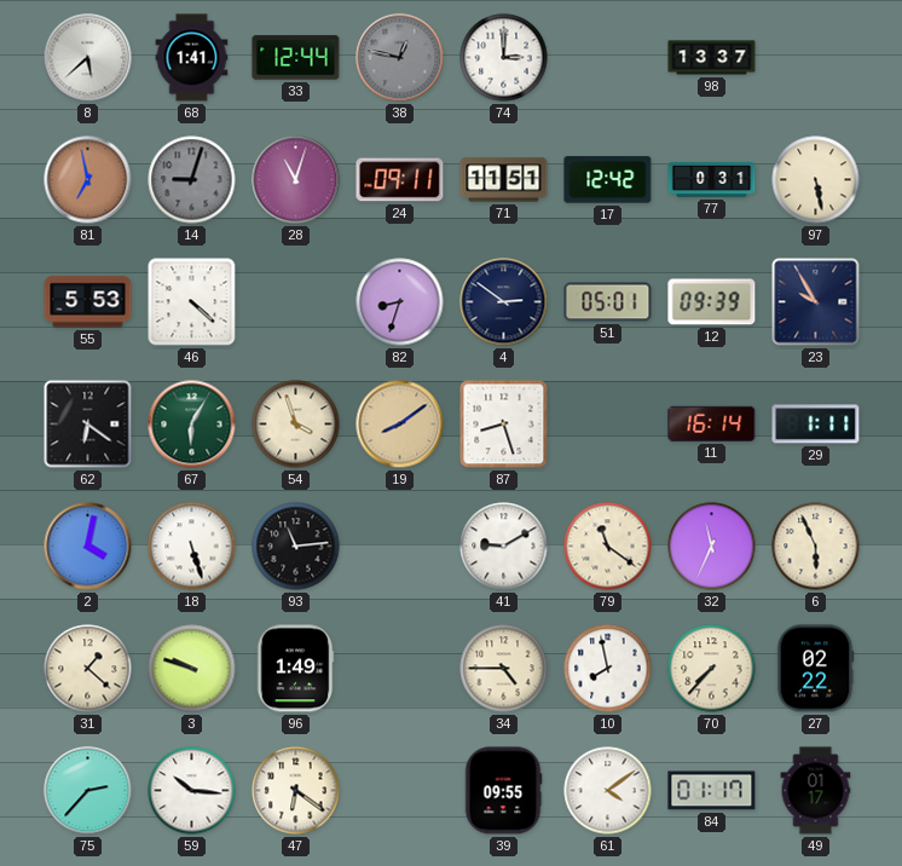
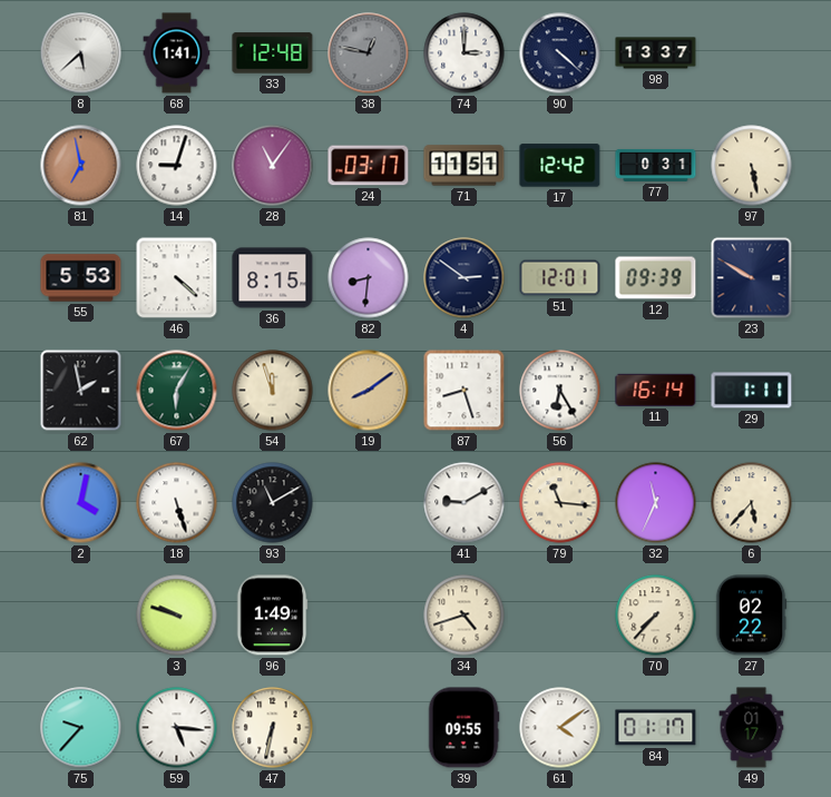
33: 12:44 -> 12:48
90: none -> 4:22
14 dial: grey -> white
28: 11:03 -> 11:06
24: 09:11 -> 03:17
36: none -> 8:15
82: 8:33 -> 8:31
51: 05:01 -> 12:01
23: 9:55 -> 9:50
62: 6:21 -> 1:58
54: 3:57 -> 11:57
56: none -> 6:25
93: 11:14 -> 11:10
79: 11:21 -> 11:16
6: 5:56 -> 5:37
31: 1:22 -> none
34: 4:45 -> 4:42
10: 7:58 -> none
75: 2:37 -> 9:37
59: 10:16 -> 5:16
47: 6:21 -> 6:32
